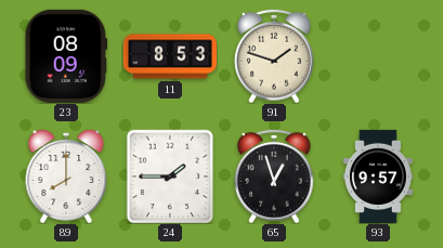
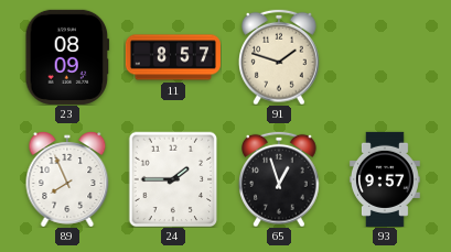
11: 8:53 -> 8:57
89: 8:00 -> 7:56
